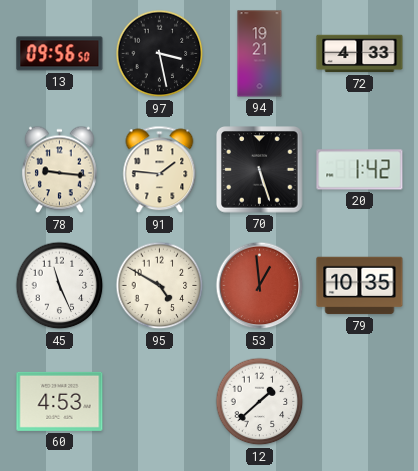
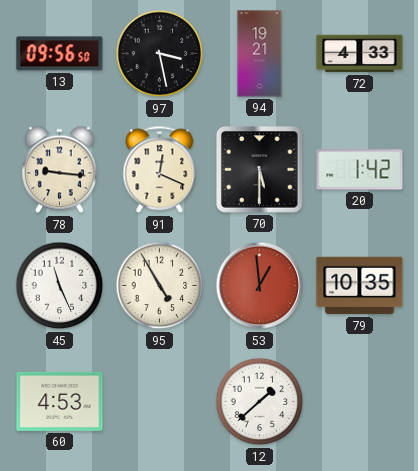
91: 1:46 -> 12:19
70: 5:27 -> 5:30
95: 4:50 -> 4:55
